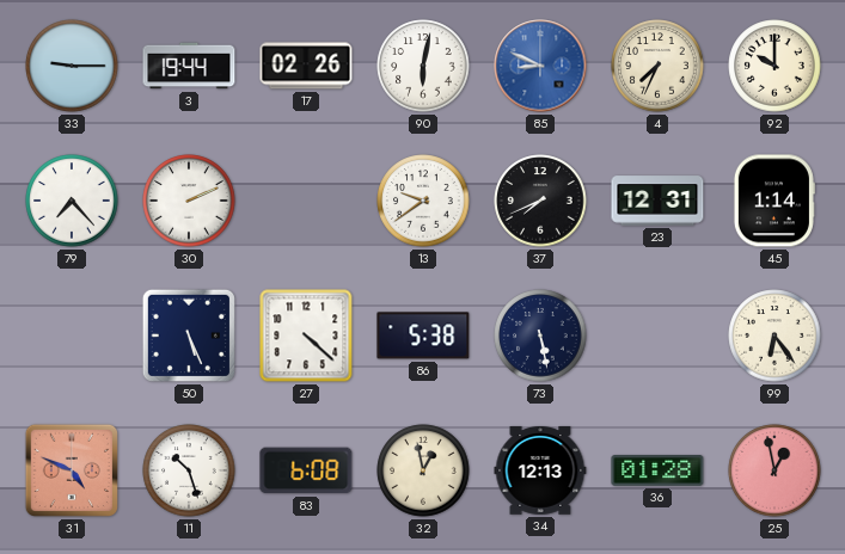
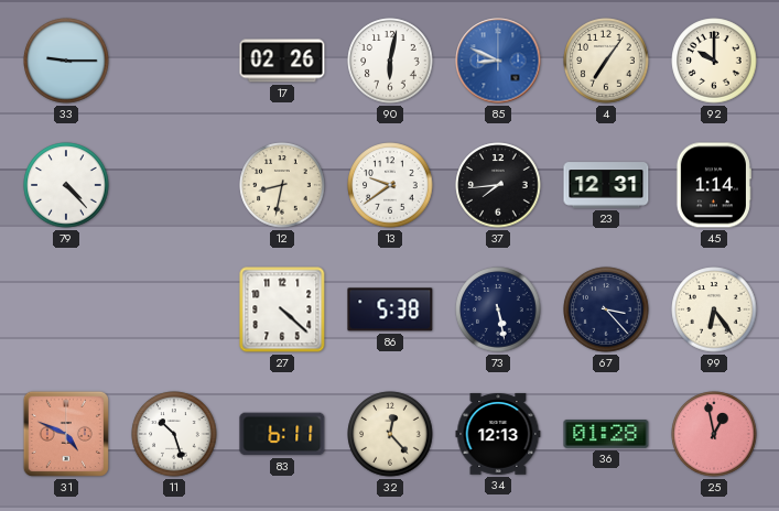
3: 19:44 -> none
4: 7:34 -> 7:06
79: 7:23 -> 4:23
30: 2:11 -> none
12: none -> 8:32
37: 7:41 -> 7:44
50: 5:26 -> none
67: none -> 3:23
83: 6:08 -> 6:11
32: 12:58 -> 12:23
